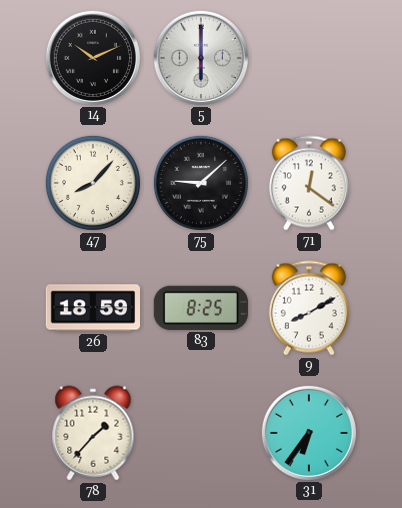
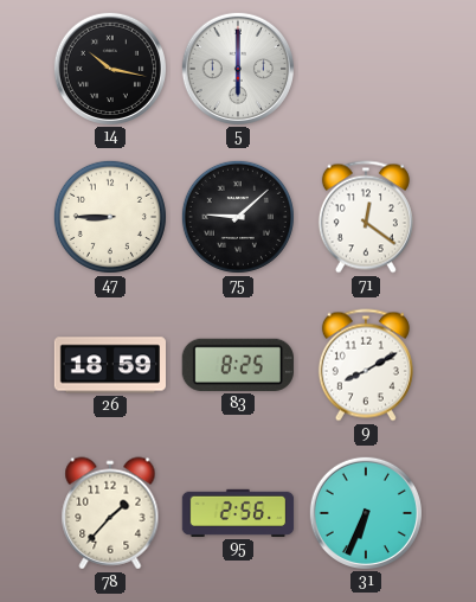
14: 10:11 -> 10:17
47: 8:07 -> 8:45
95: none -> 2:56
31: 6:36 -> 6:34
